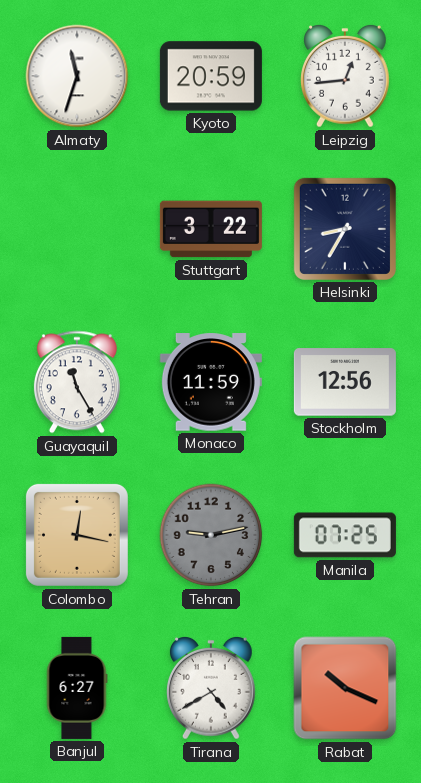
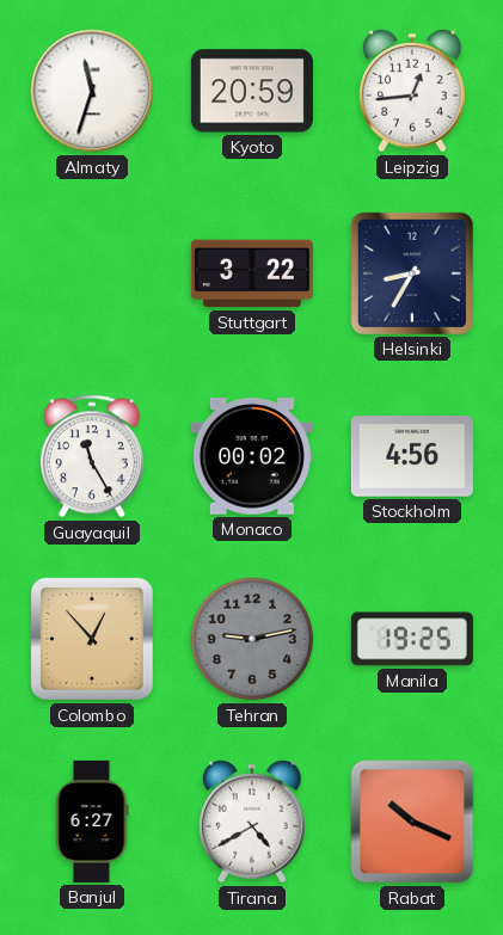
Monaco: 11:59 -> 00:02
Stockholm: 12:56 -> 4:56
Colombo: 12:17 -> 12:53
Manila: 07:25 -> 19:25
